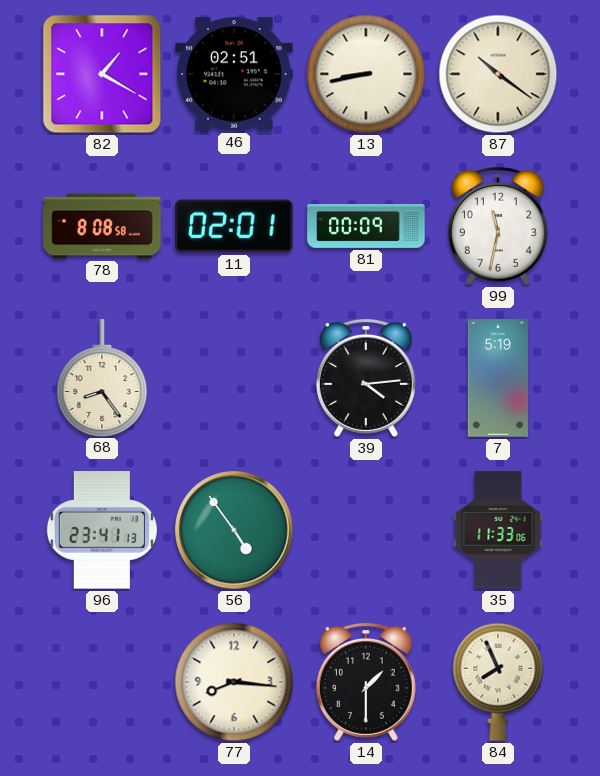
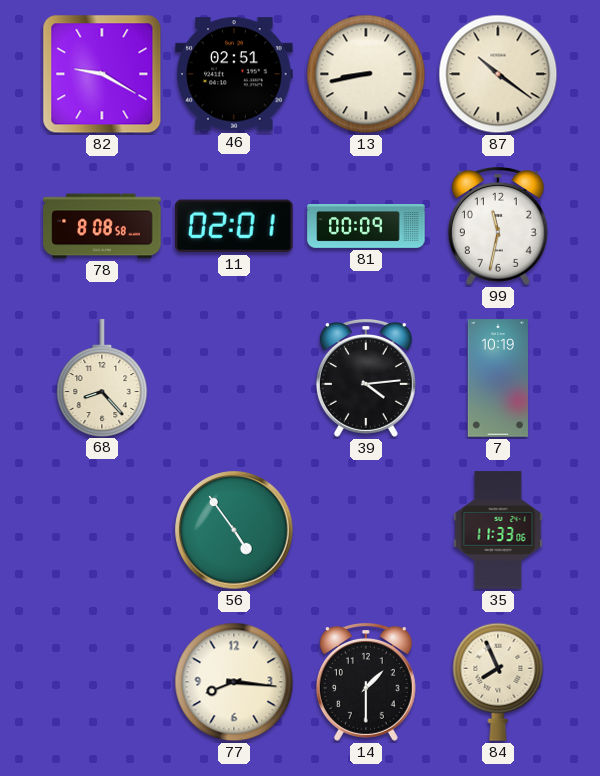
82: 1:20 -> 9:20
68: 8:24 -> 8:23
7: 5:19 -> 10:19
96: 23:41 -> none
